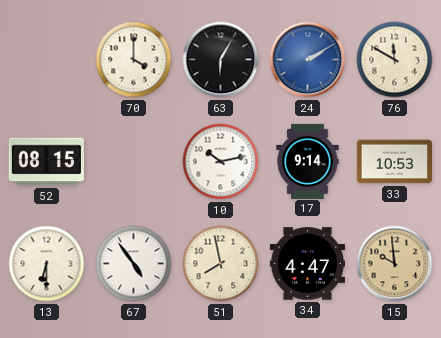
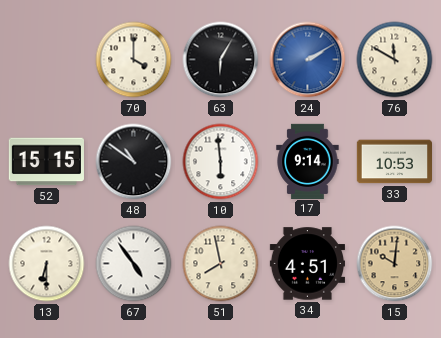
52: 08:15 -> 15:15
48: none -> 10:51
10: 10:13 -> 5:59
34: 4:47 -> 4:51
15: 9:59 -> 10:01
